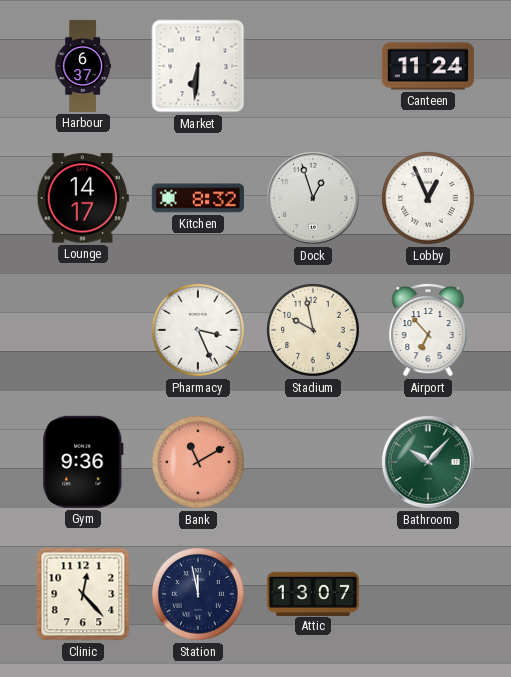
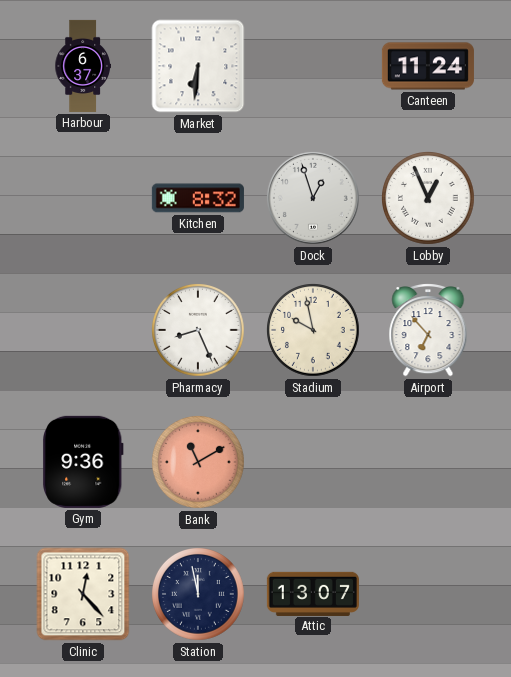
Lounge: 14:17 -> none
Pharmacy: 3:26 -> 8:26
Bathroom: 10:07 -> none
